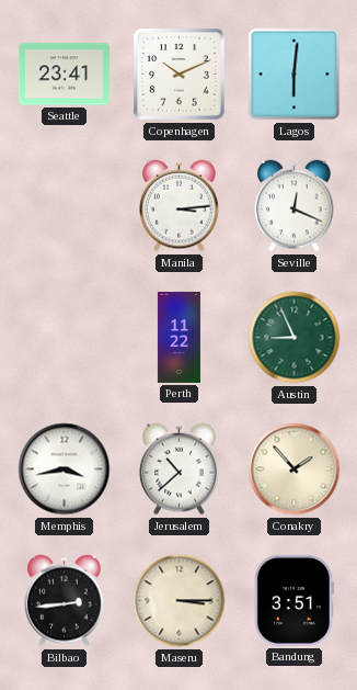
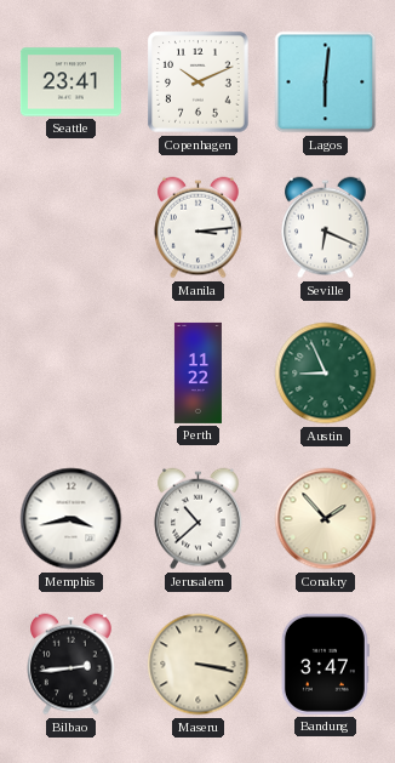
Seville: 12:19 -> 6:19
Maseru: 3:15 -> 3:17
Bandung: 3:51 -> 3:47
